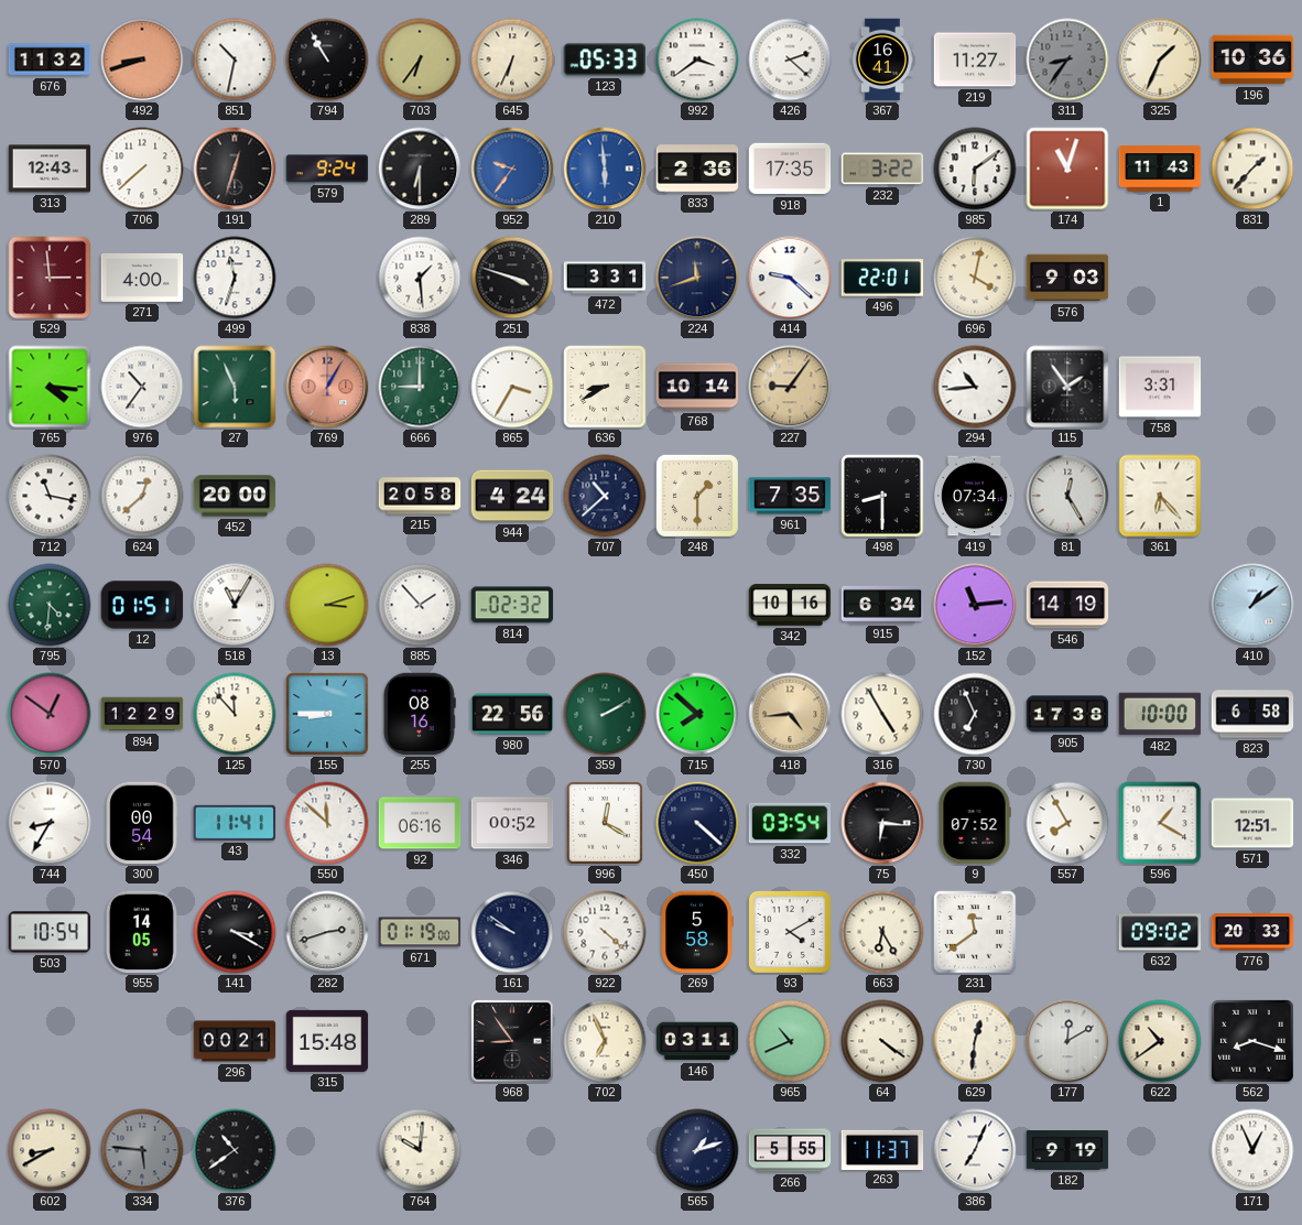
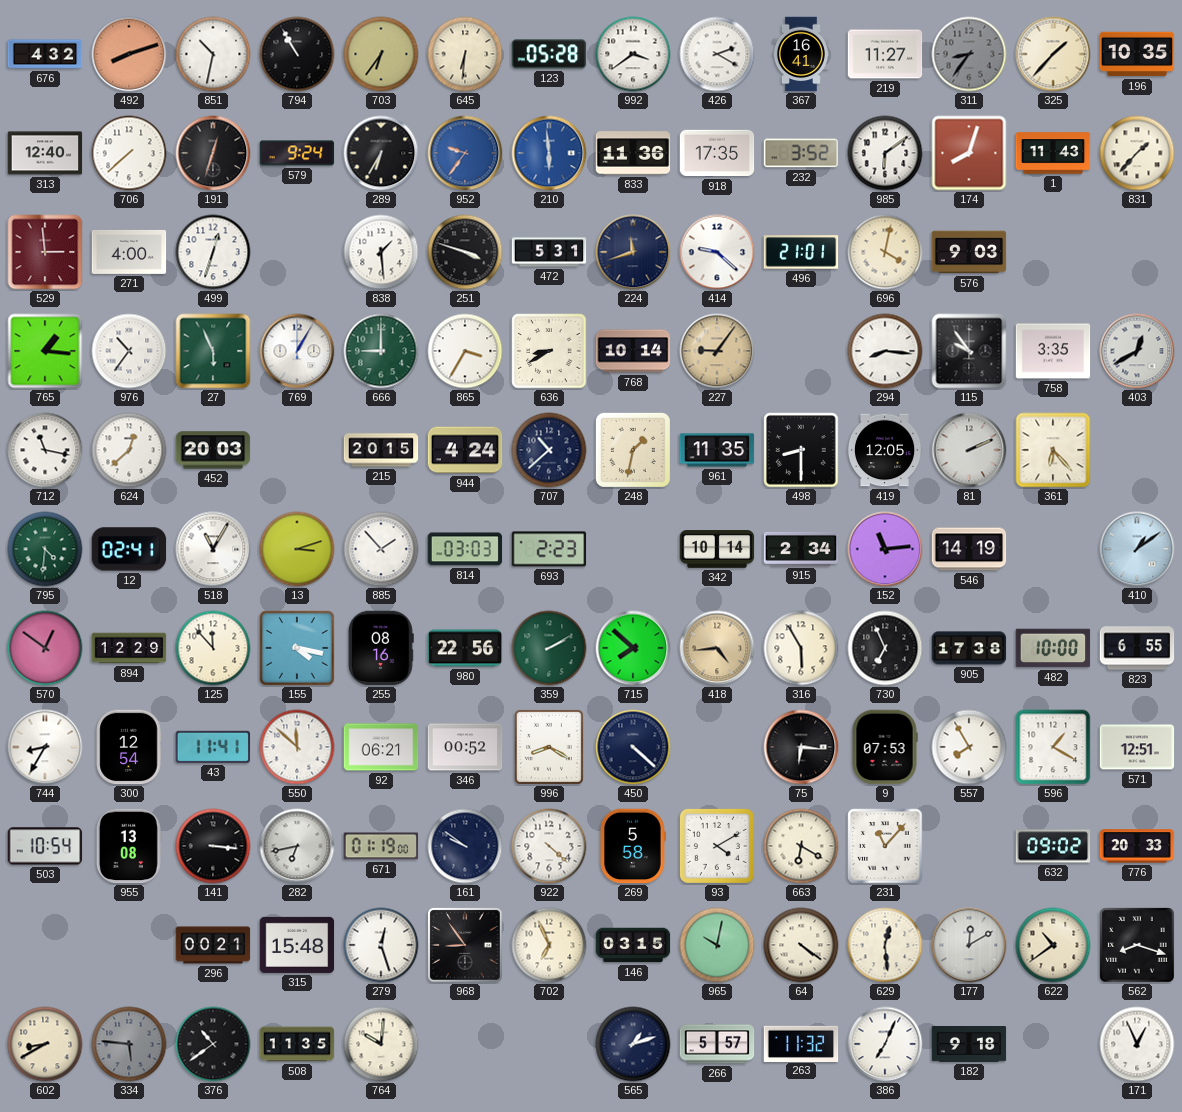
676: 11:32 -> 4:32
492: 8:42 -> 8:12
645: 6:34 -> 6:31
123: 05:33 -> 05:28
426: 2:22 -> 2:20
325: 1:34 -> 1:37
196: 10:36 -> 10:35
313: 12:43 -> 12:40
289: 6:30 -> 6:35
833: 2:36 -> 11:36
232: 3:22 -> 3:52
174: 11:03 -> 8:03
499: 11:33 -> 12:33
472: 3:31 -> 5:31
496: 22:01 -> 21:01
765: 4:16 -> 1:16
769 dial: salmon -> white
294: 10:44 -> 8:16
115: 1:54 -> 9:54
758: 3:31 -> 3:35
403: none -> 12:40
452: 20:00 -> 20:03
215: 20:58 -> 20:15
248: 1:30 -> 1:32
961: 7:35 -> 11:35
419: 07:34 -> 12:05
81: 12:25 -> 2:11
12: 01:51 -> 02:41
814: 02:32 -> 03:03
693: none -> 2:23
342: 10:16 -> 10:14
915: 6:34 -> 2:34
155: 8:45 -> 4:17
316: 4:55 -> 5:55
823: 6:58 -> 6:55
300: 00:54 -> 12:54
92: 06:16 -> 06:21
996: 12:20 -> 8:20
332: 03:54 -> none
9: 07:52 -> 07:53
955: 14:05 -> 13:08
141: 3:20 -> 3:16
282: 2:42 -> 6:43
663: 6:25 -> 6:20
231: 11:39 -> 11:07
279: none -> 12:27
146: 03:11 -> 03:15
965: 10:41 -> 10:02
629: 12:31 -> 12:29
508: none -> 11:35
266: 5:55 -> 5:57
263: 11:37 -> 11:32
182: 9:19 -> 9:18
